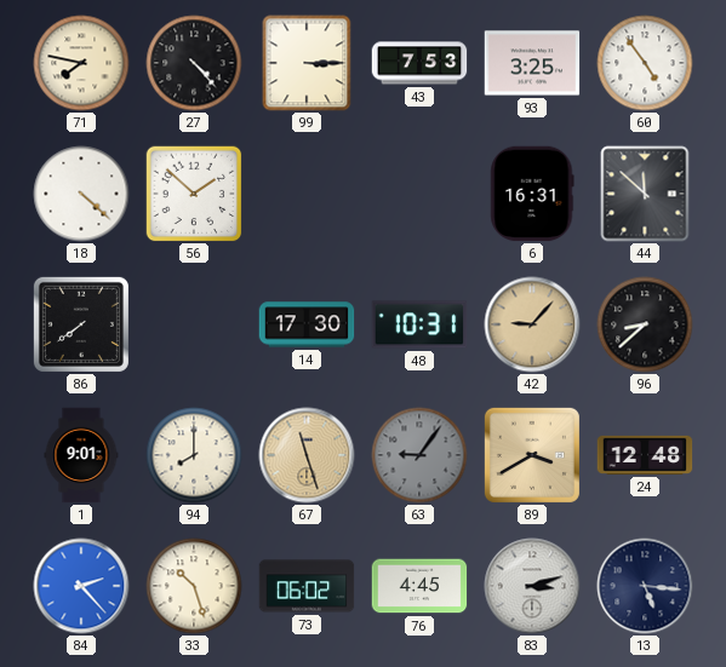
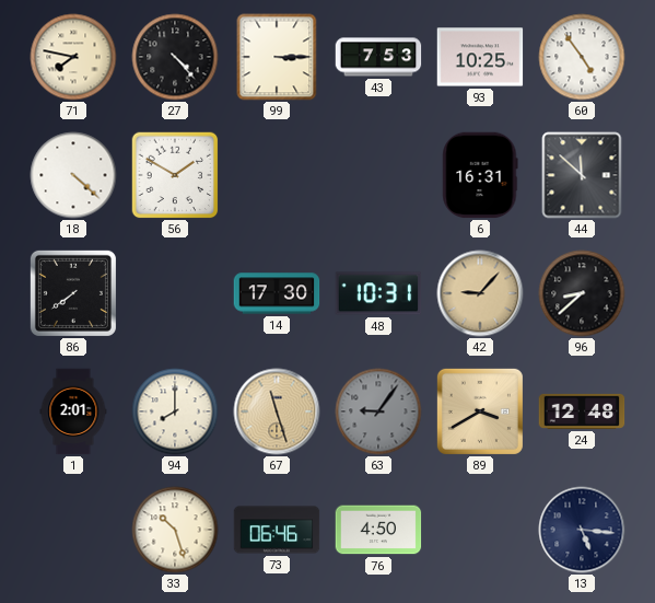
93: 3:25 -> 10:25
56: 1:52 -> 1:50
1: 9:01 -> 2:01
84: 2:23 -> none
73: 06:02 -> 06:46
76: 4:45 -> 4:50
83: 3:12 -> none
